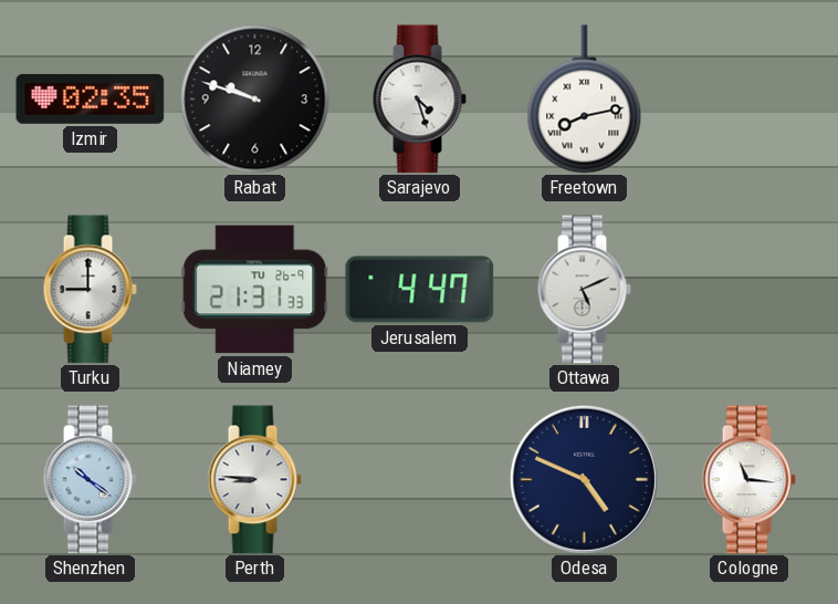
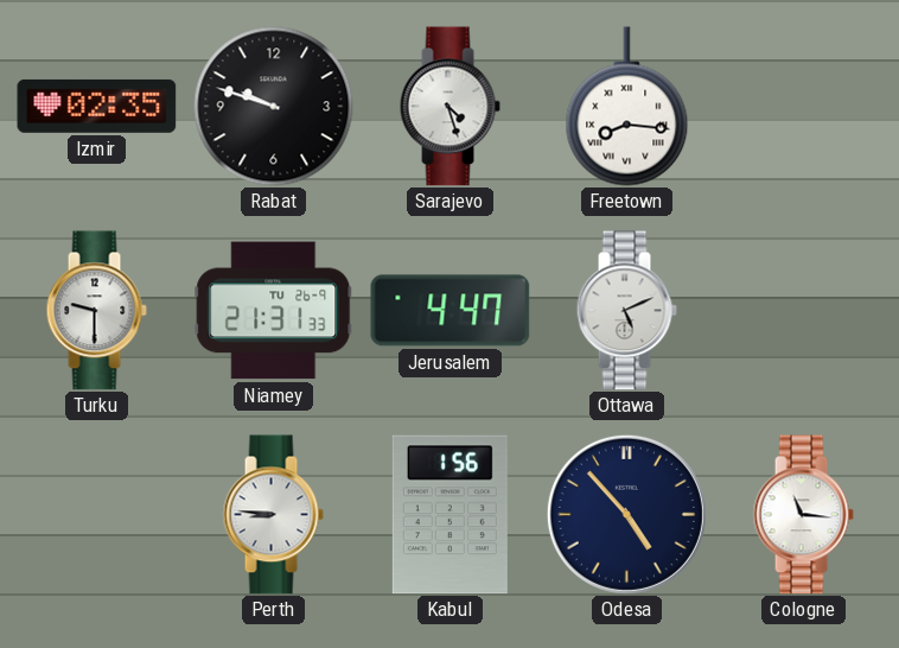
Freetown: 8:13 -> 8:16
Turku: 9:00 -> 9:30
Shenzhen: 10:21 -> none
Kabul: none -> 1:56
Odesa: 4:49 -> 4:53
